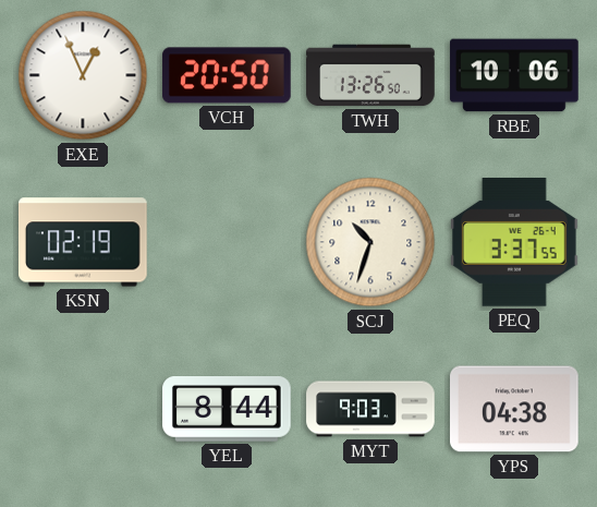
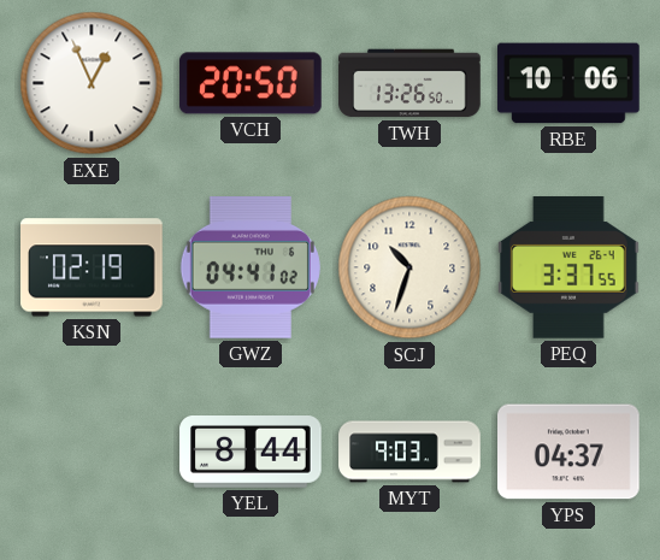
GWZ: none -> 04:41
YPS: 04:38 -> 04:37
